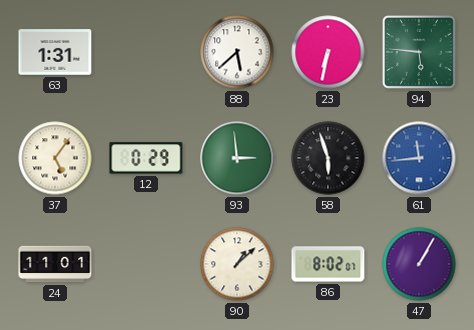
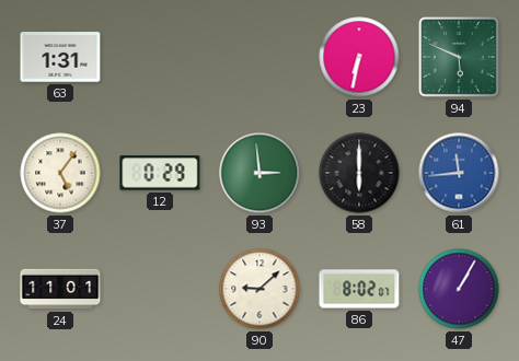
88: 5:38 -> none
94: 5:46 -> 5:49
58: 5:57 -> 6:00
90: 1:08 -> 9:08
